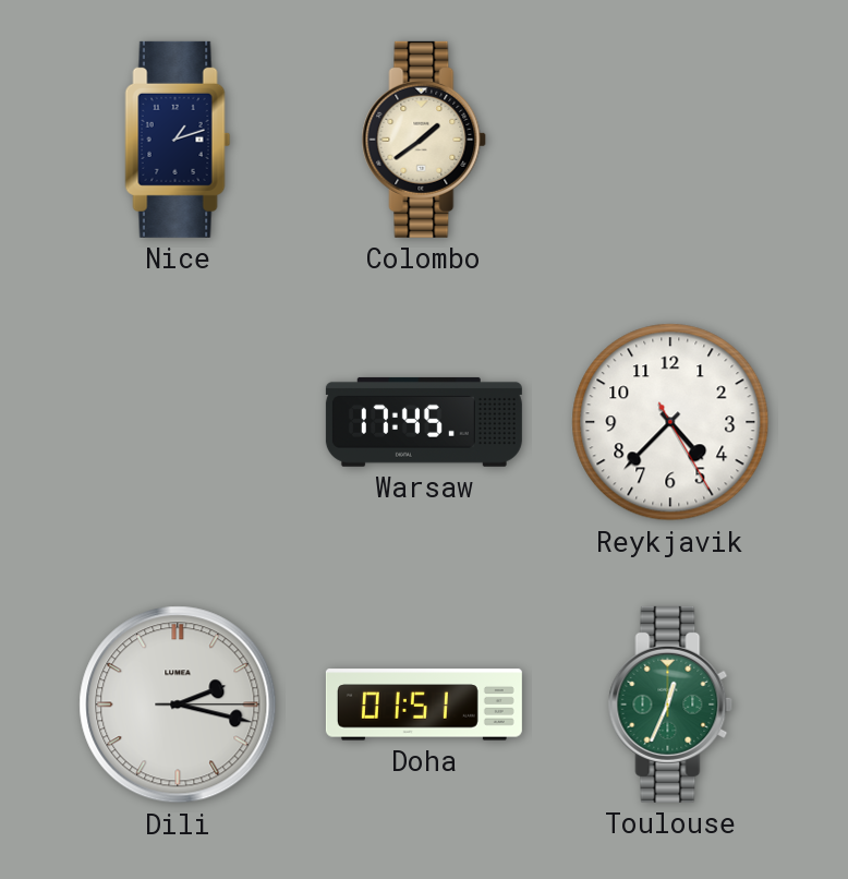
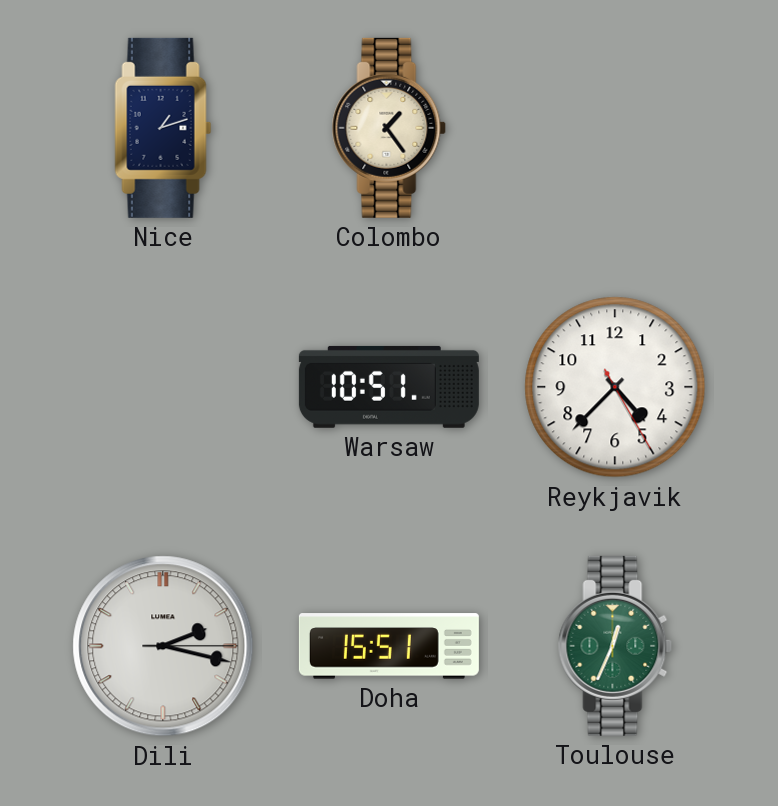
Colombo: 1:39 -> 1:24
Warsaw: 17:45 -> 10:51
Doha: 01:51 -> 15:51
